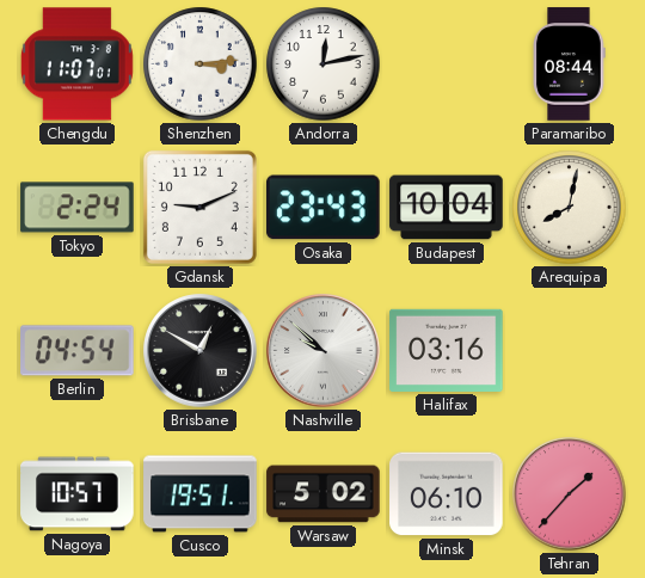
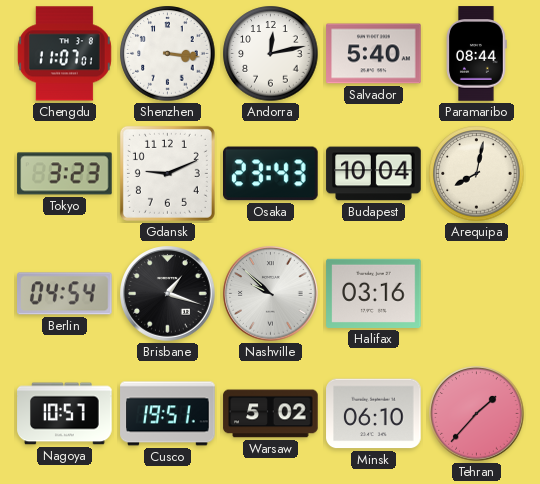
Shenzhen: 3:14 -> 3:16
Salvador: none -> 5:40
Tokyo: 2:24 -> 3:23
Brisbane: 12:50 -> 1:18
